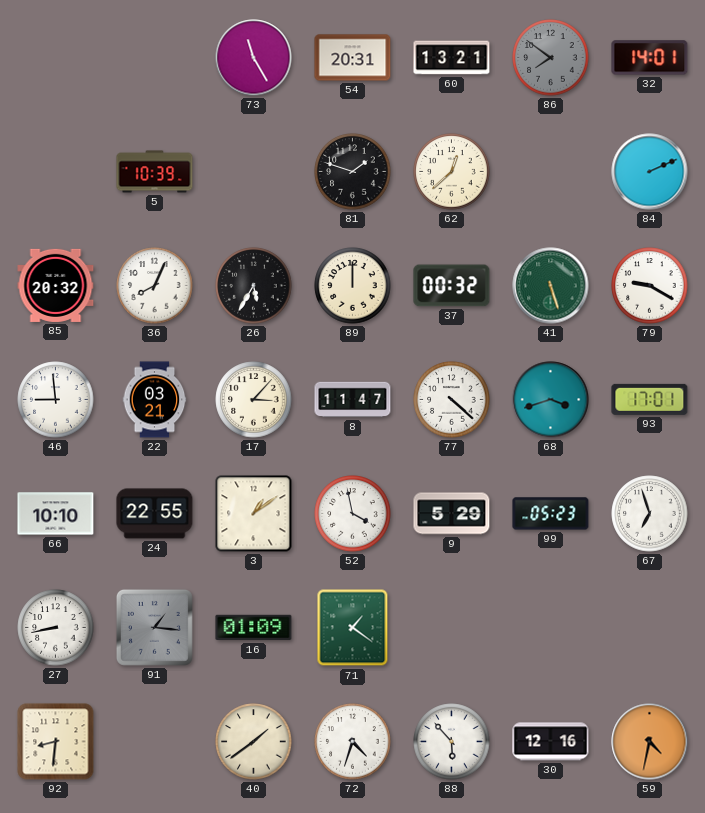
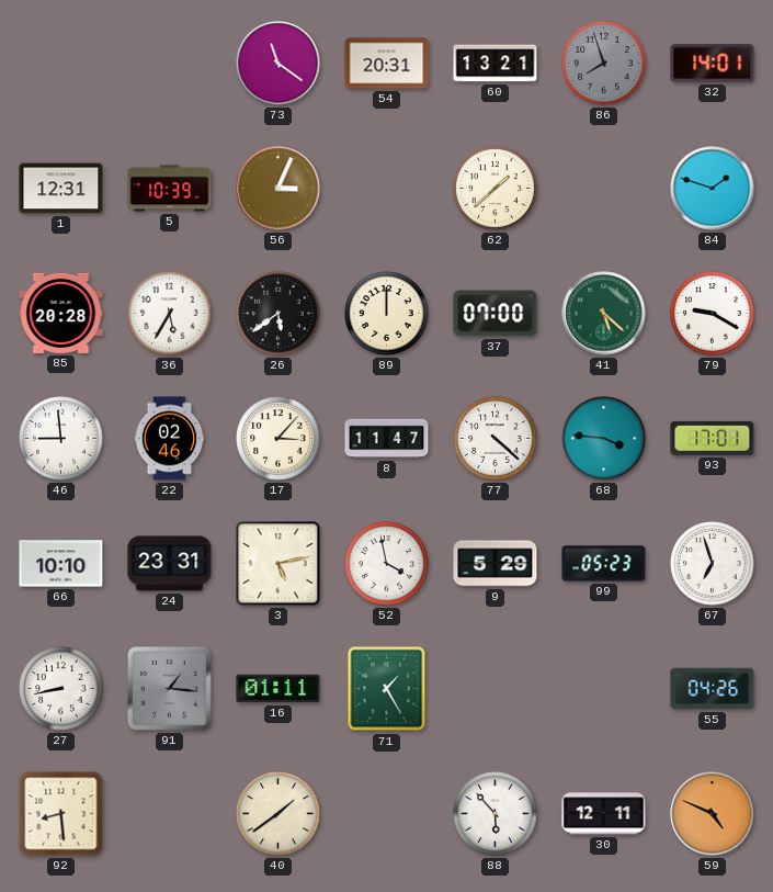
73: 11:25 -> 11:21
86: 7:51 -> 7:57
1: none -> 12:31
56: none -> 3:04
81: 1:48 -> none
62: 12:38 -> 1:38
84: 2:11 -> 1:48
85: 20:32 -> 20:28
36: 8:04 -> 5:35
26: 5:35 -> 5:39
37: 00:32 -> 07:00
41: 5:27 -> 5:22
22: 03:21 -> 02:46
68: 3:42 -> 3:46
24: 22:55 -> 23:31
3: 1:09 -> 5:13
16: 01:09 -> 01:11
71: 1:21 -> 1:25
55: none -> 04:26
92: 8:31 -> 8:29
72: 4:33 -> none
30: 12:16 -> 12:11
59: 4:32 -> 4:49
